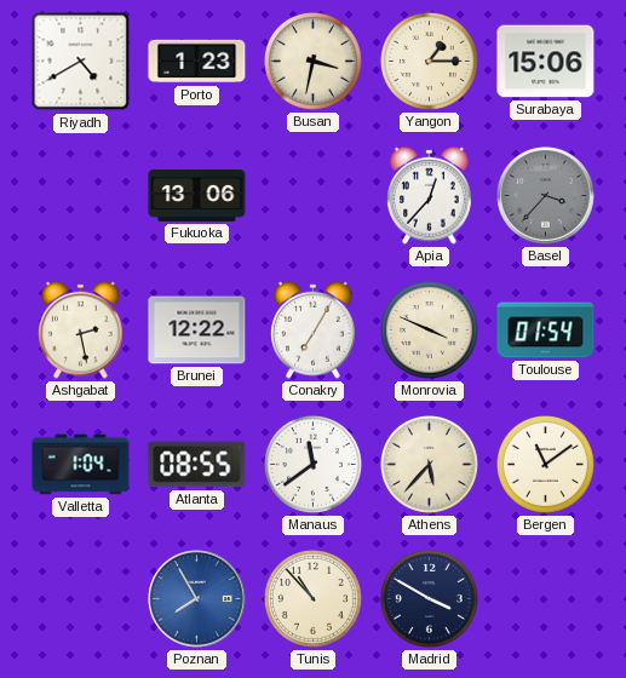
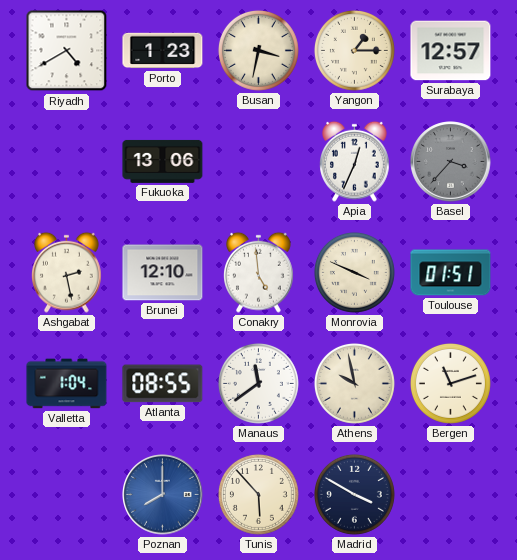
Surabaya: 15:06 -> 12:57
Apia: 12:37 -> 12:34
Brunei: 12:22 -> 12:10
Conakry: 7:05 -> 4:59
Toulouse: 01:54 -> 01:51
Athens: 5:37 -> 9:58
Bergen: 11:09 -> 11:12
Poznan: 7:55 -> 8:00
Tunis: 10:53 -> 5:53
